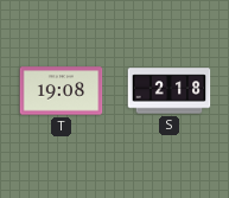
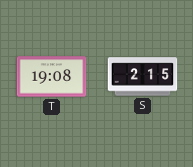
S: 2:18 -> 2:15
